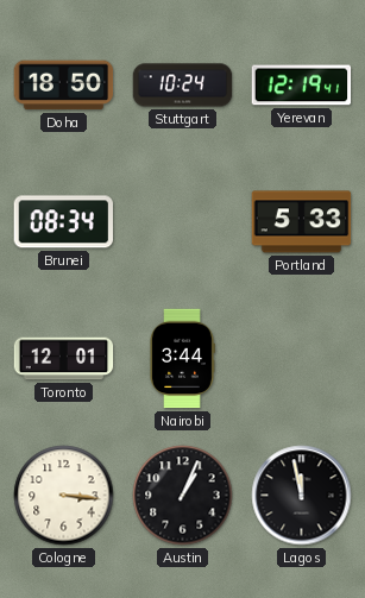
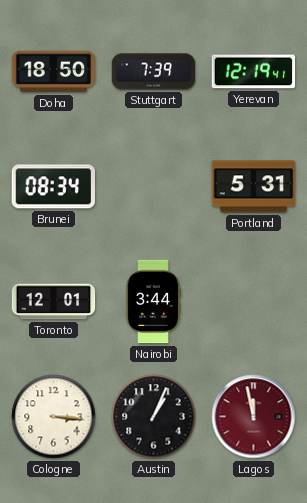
Stuttgart: 10:24 -> 7:39
Portland: 5:33 -> 5:31
Lagos dial: black -> burgundy
